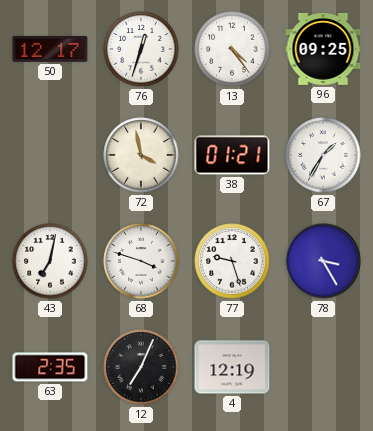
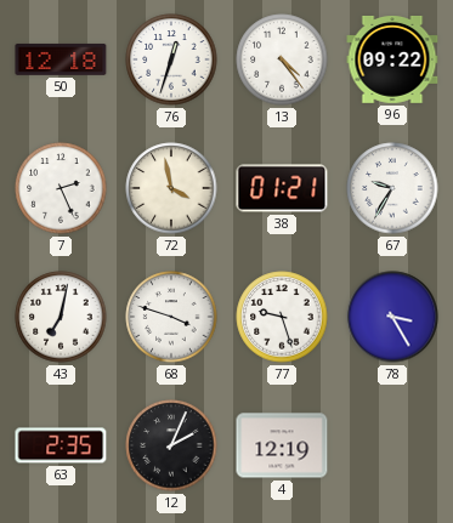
50: 12:17 -> 12:18
96: 09:25 -> 09:22
7: none -> 2:26
67: 1:35 -> 9:35
12: 7:04 -> 2:04
